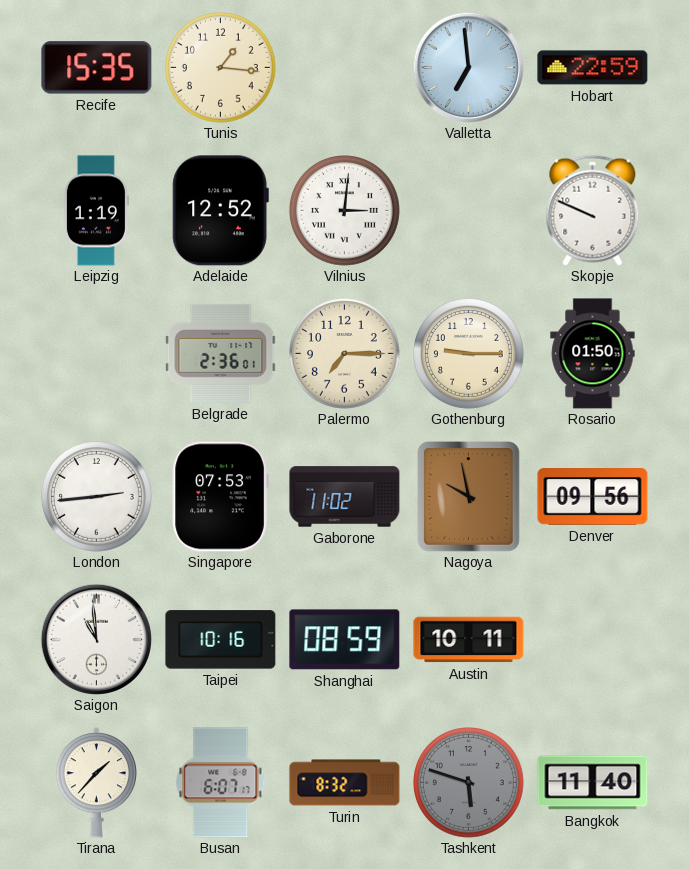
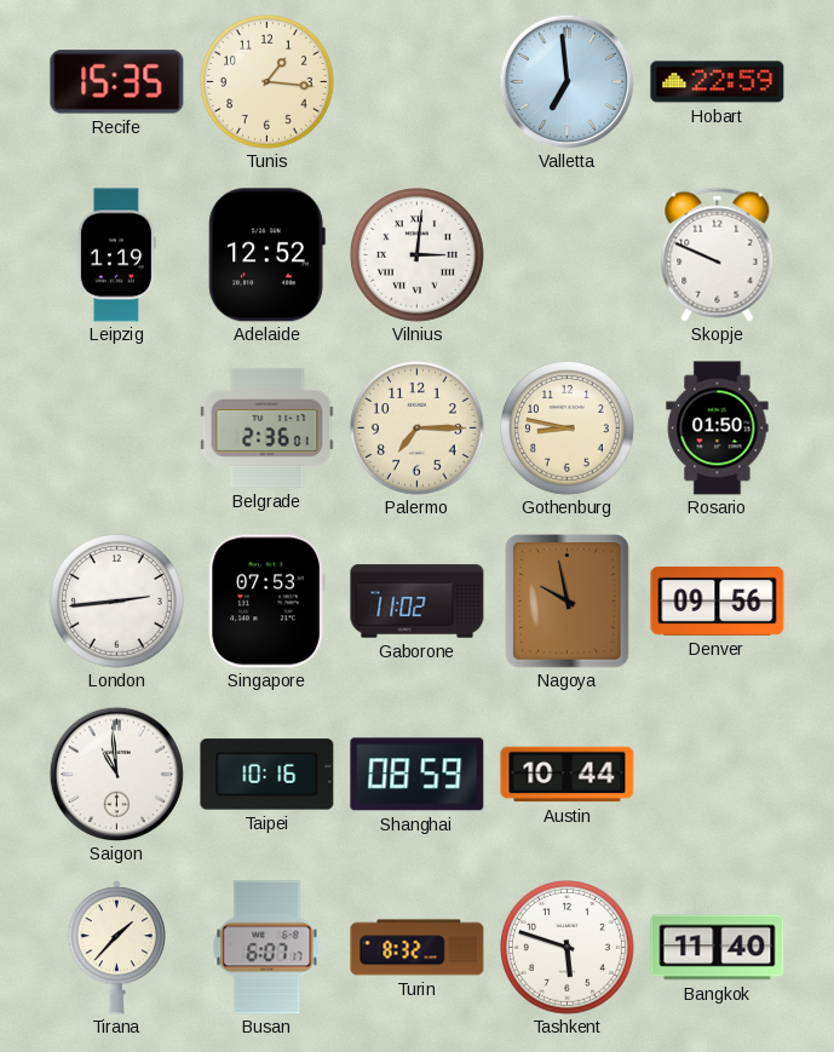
Gothenburg: 9:15 -> 8:47
Austin: 10:11 -> 10:44
Tashkent dial: grey -> white
